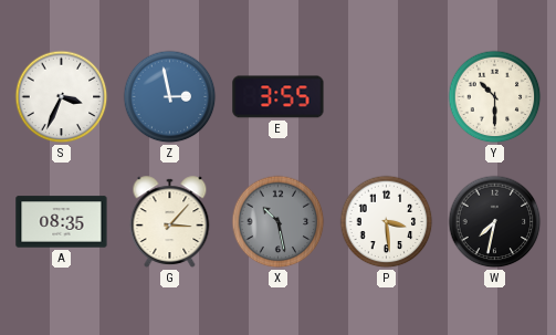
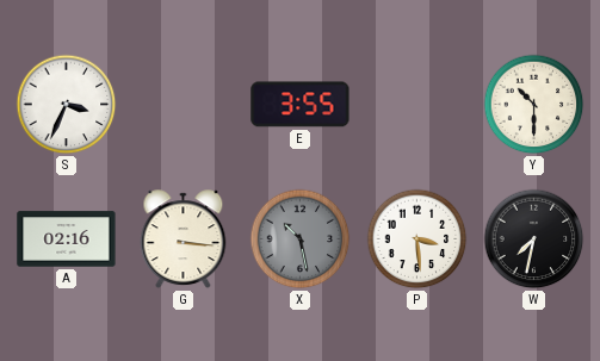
Z: 2:58 -> none
A: 08:35 -> 02:16
G: 3:07 -> 3:16
